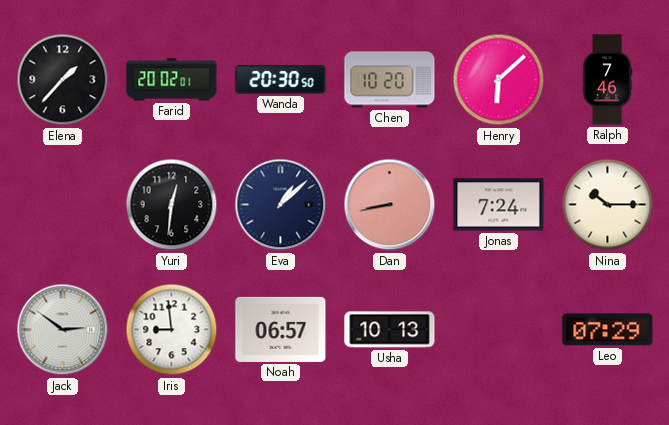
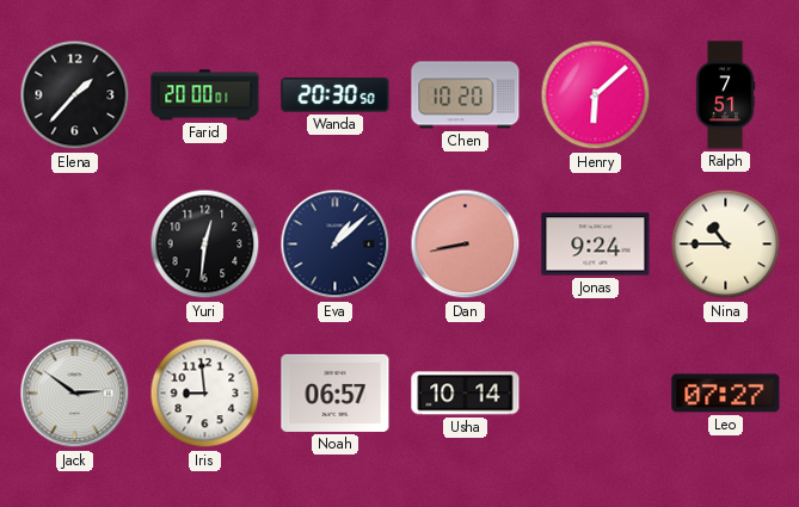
Farid: 20:02 -> 20:00
Ralph: 7:46 -> 7:51
Jonas: 7:24 -> 9:24
Nina: 10:15 -> 10:45
Usha: 10:13 -> 10:14
Leo: 07:29 -> 07:27
